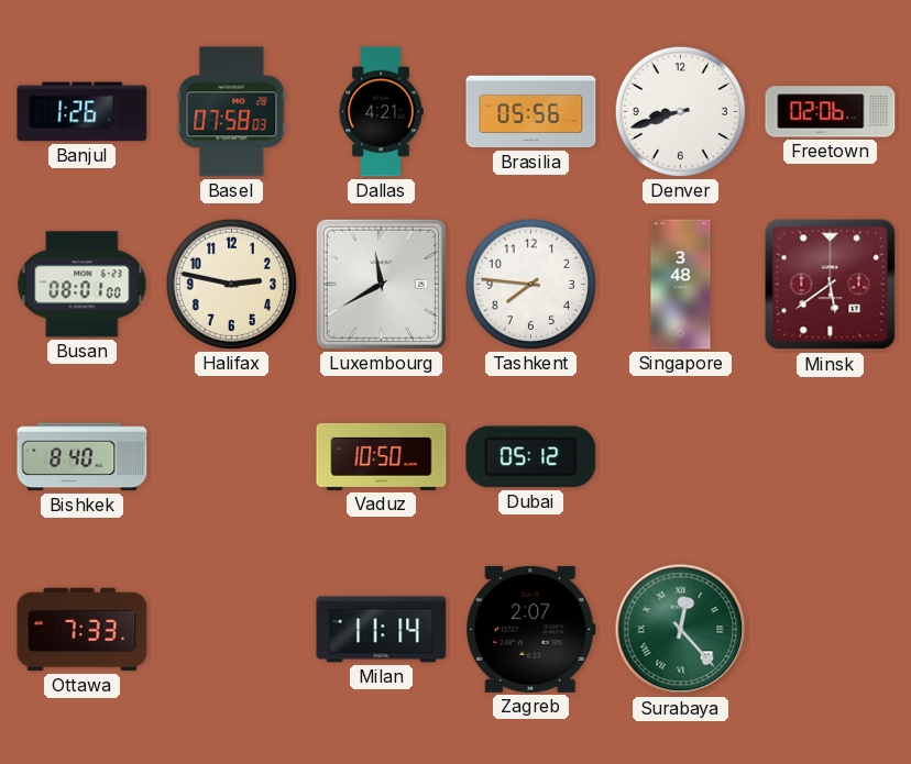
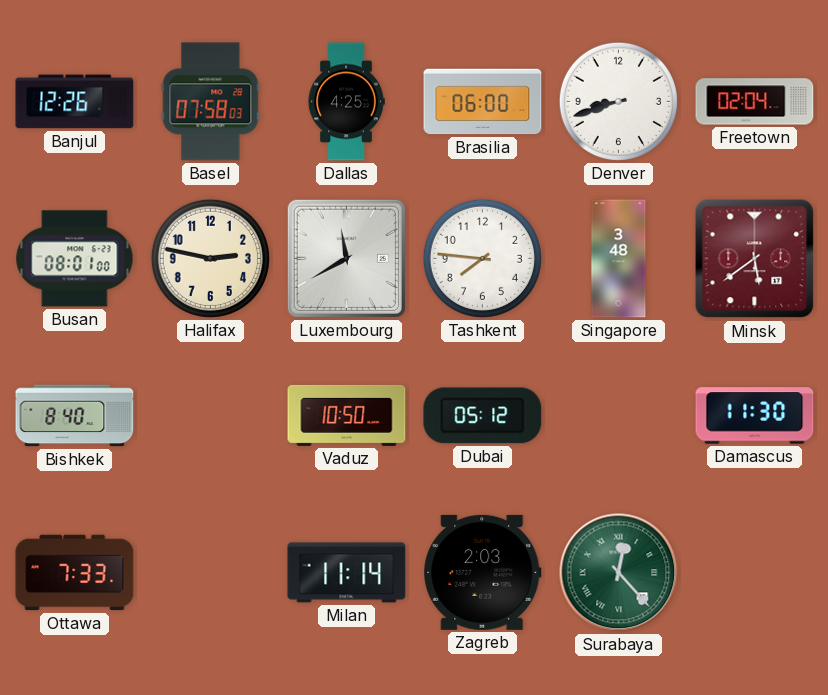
Banjul: 1:26 -> 12:26
Dallas: 4:21 -> 4:25
Brasilia: 05:56 -> 06:00
Freetown: 02:06 -> 02:04
Damascus: none -> 11:30
Zagreb: 2:07 -> 2:03
